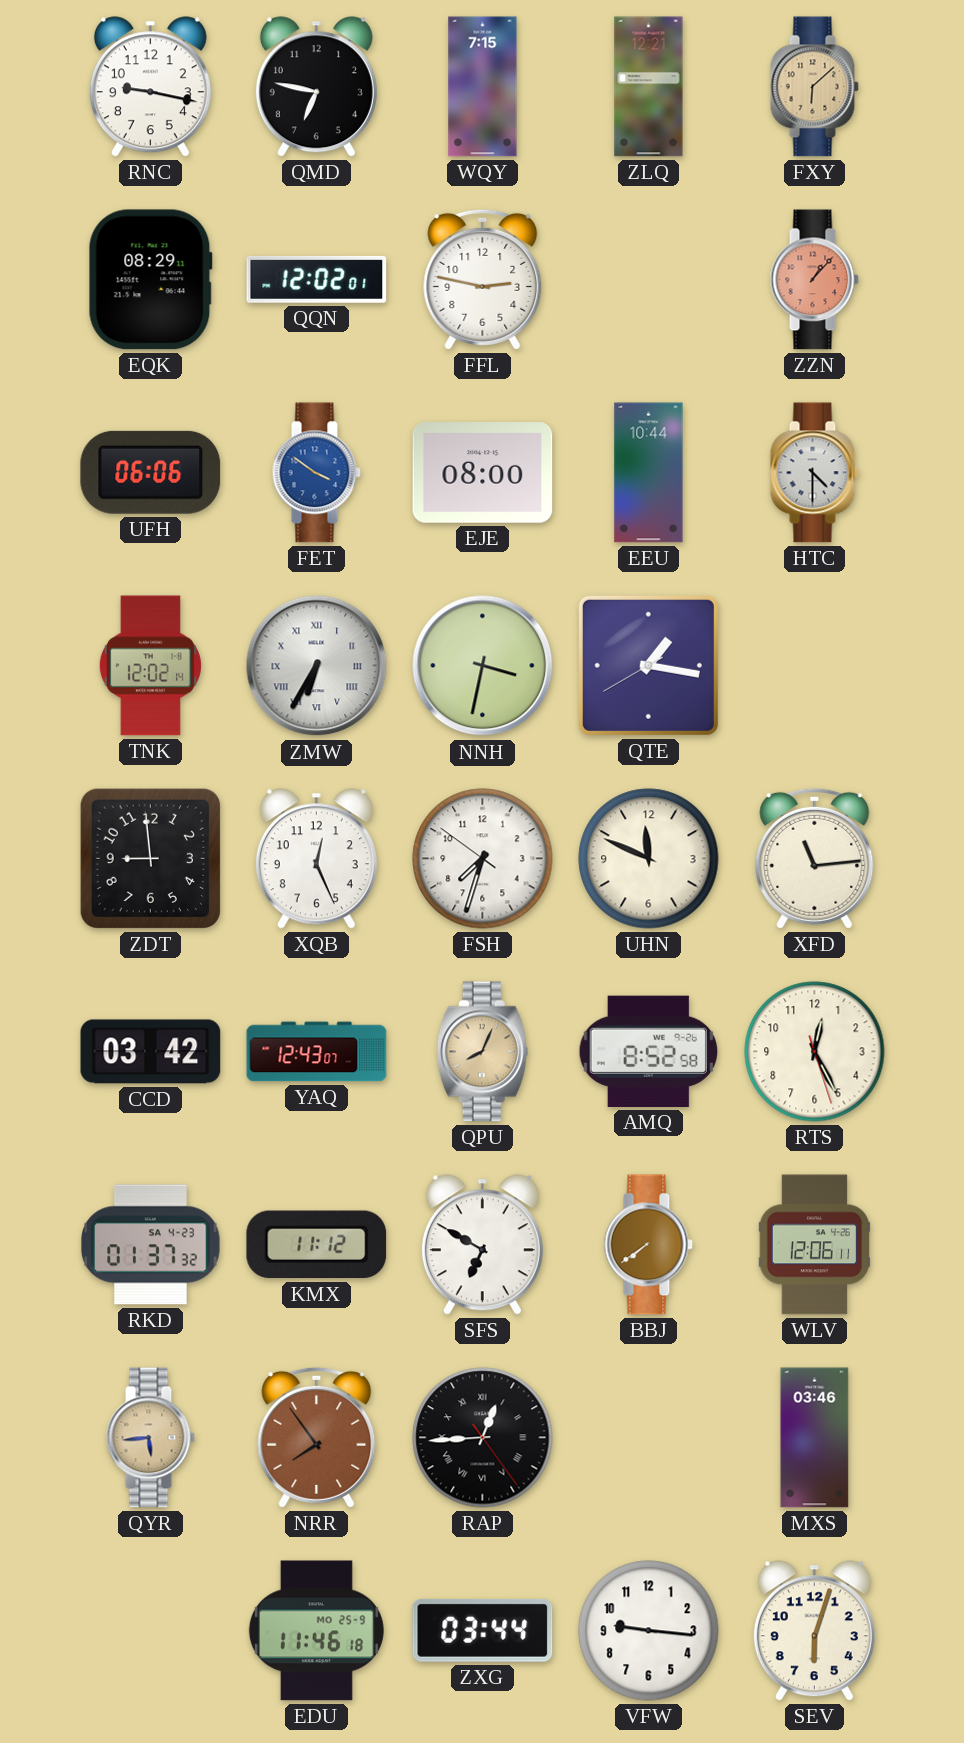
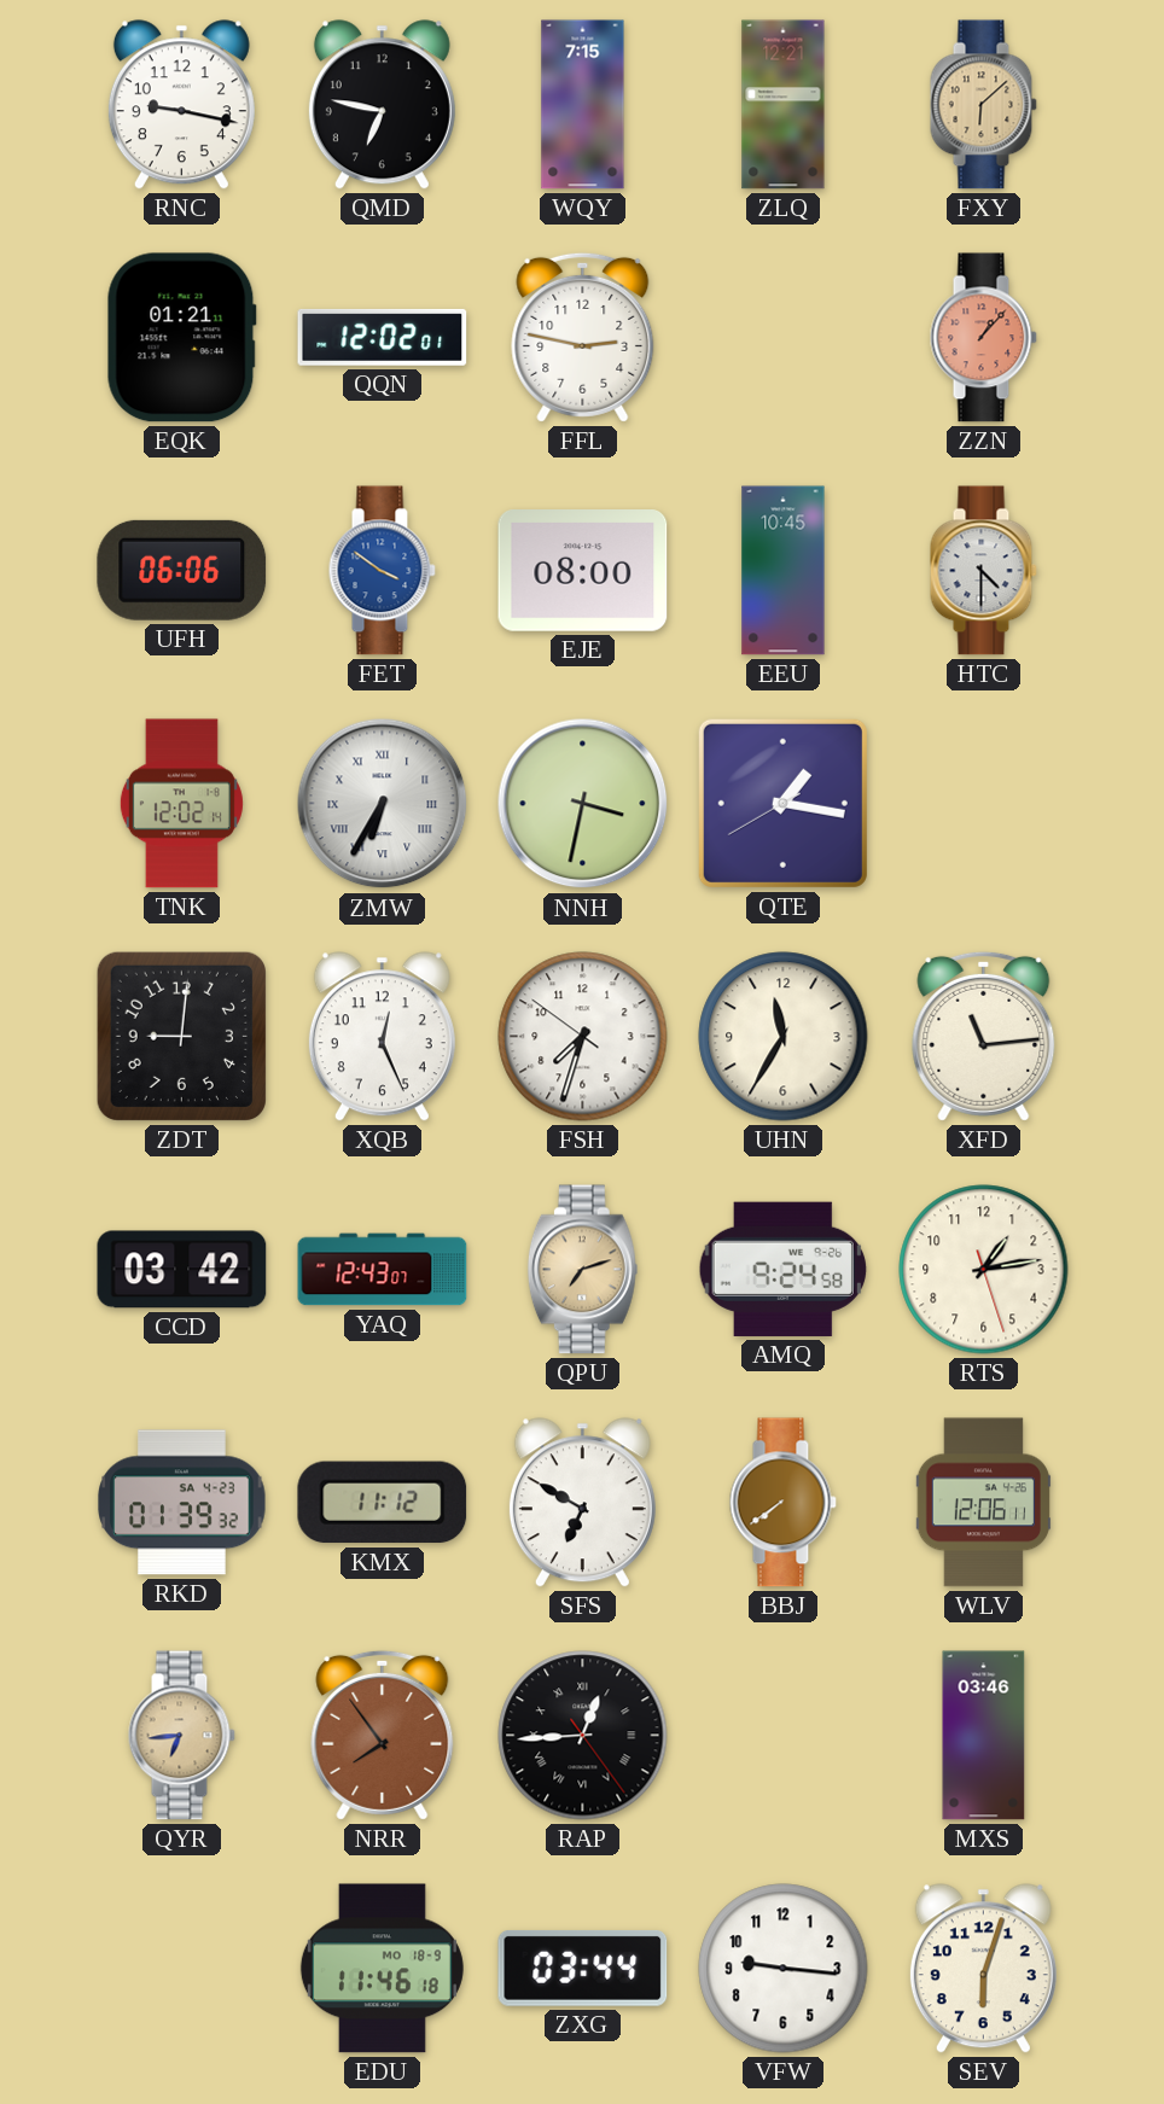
EQK: 08:29 -> 01:21
EEU: 10:44 -> 10:45
ZDT: 8:59 -> 9:01
UHN: 11:49 -> 11:35
QPU: 8:04 -> 7:12
AMQ: 8:52 -> 9:24
RTS: 12:25 -> 1:13
RKD: 01:37 -> 01:39
QYR: 5:44 -> 6:44
EDU date: MO 25-9 -> MO 18-9
